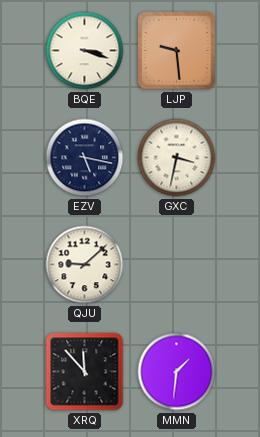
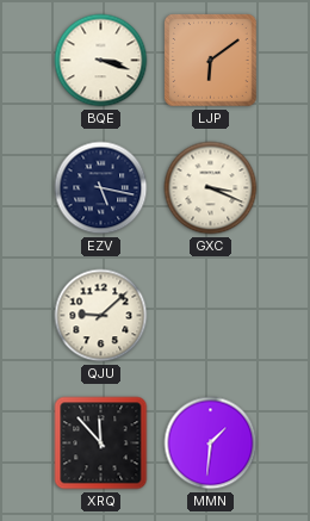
LJP: 9:29 -> 6:09
GXC: 3:32 -> 3:19
